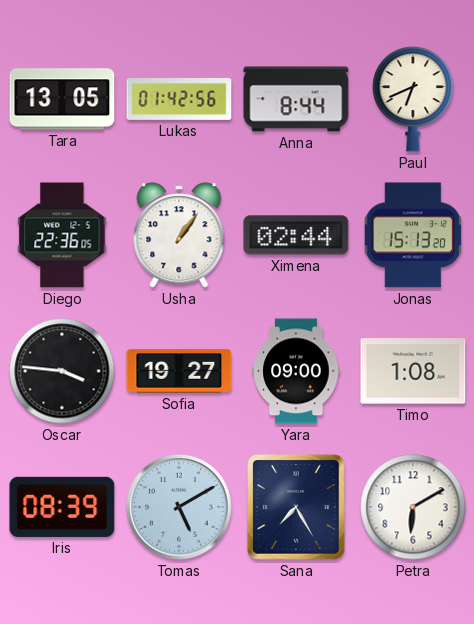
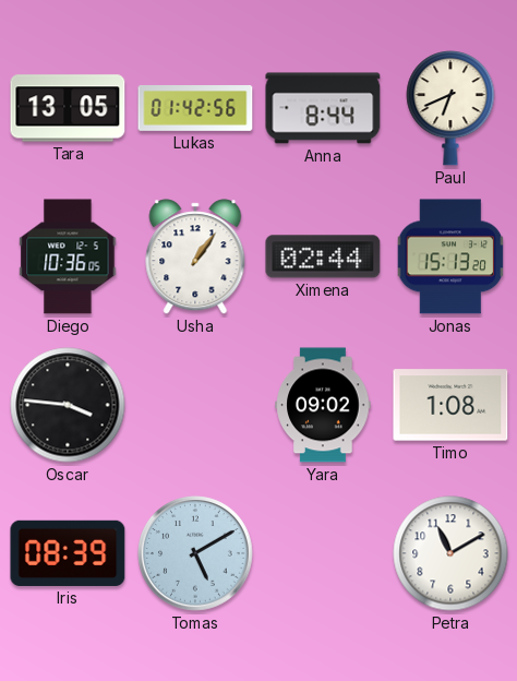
Diego: 22:36 -> 10:36
Sofia: 19:27 -> none
Yara: 09:00 -> 09:02
Sana: 7:25 -> none
Petra: 6:10 -> 11:10
